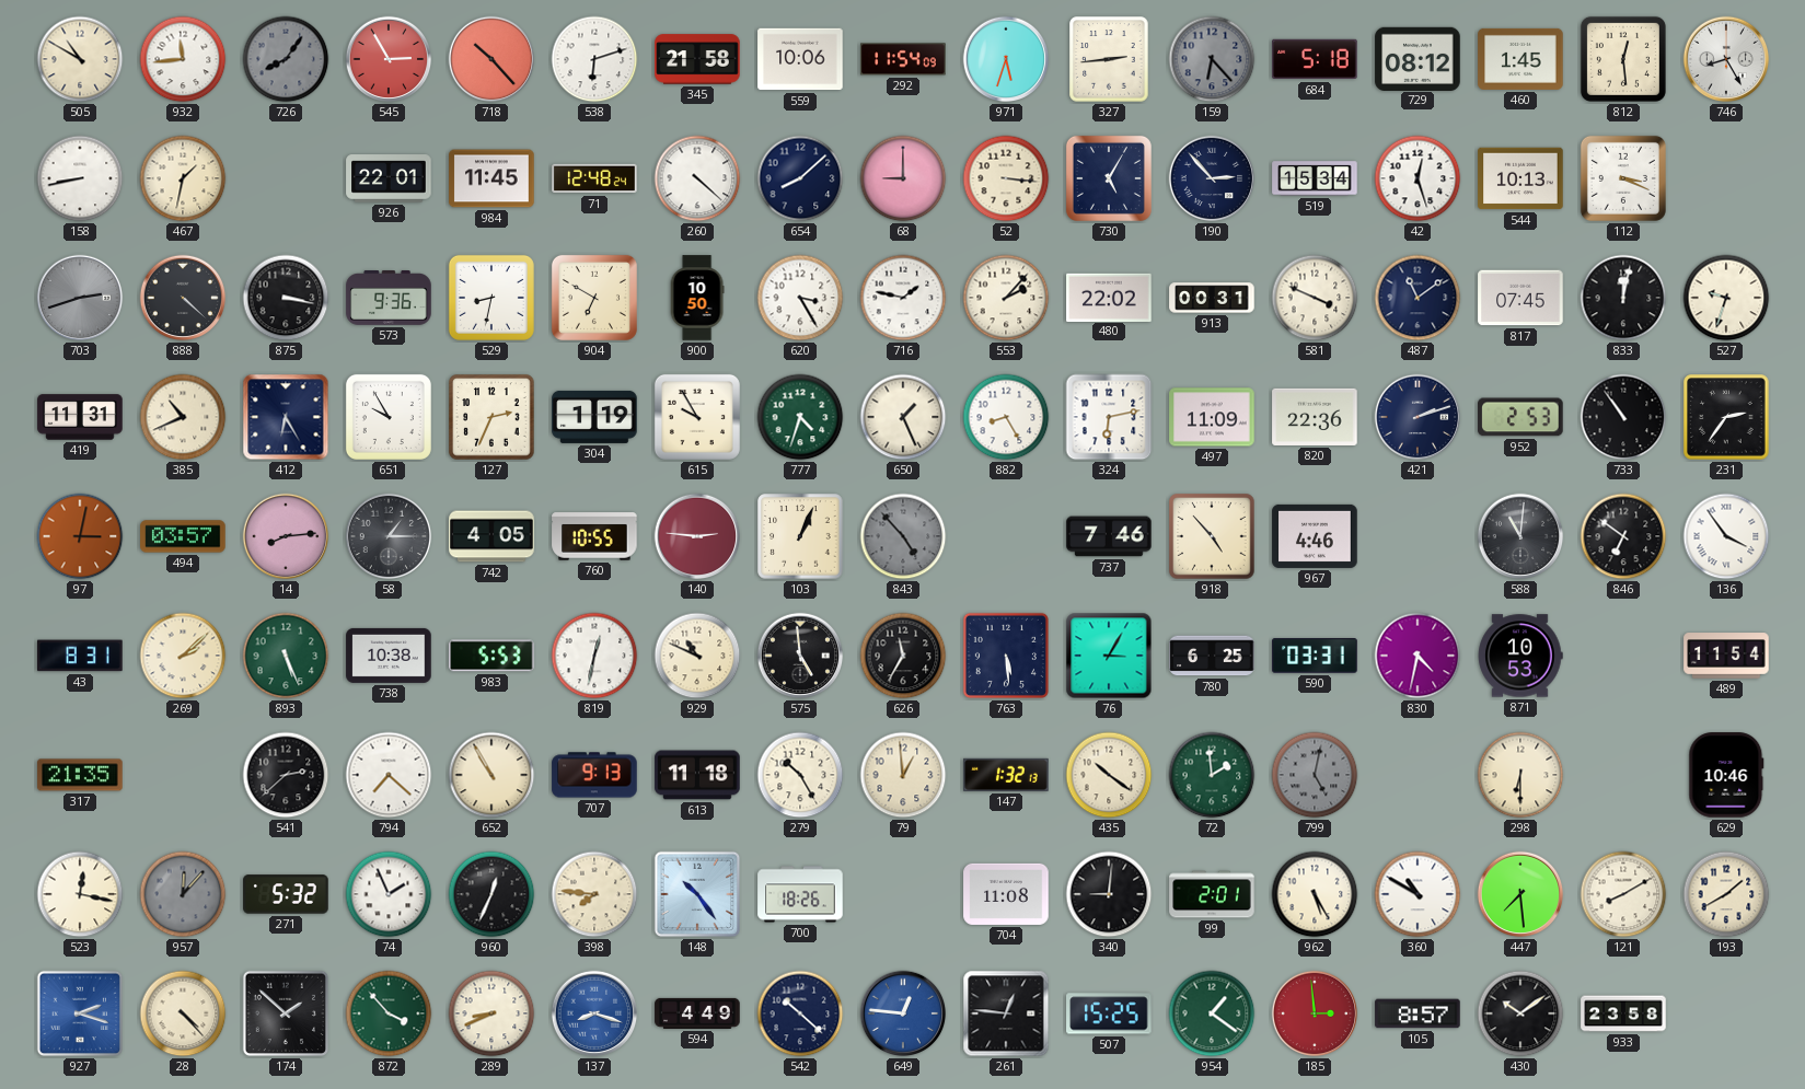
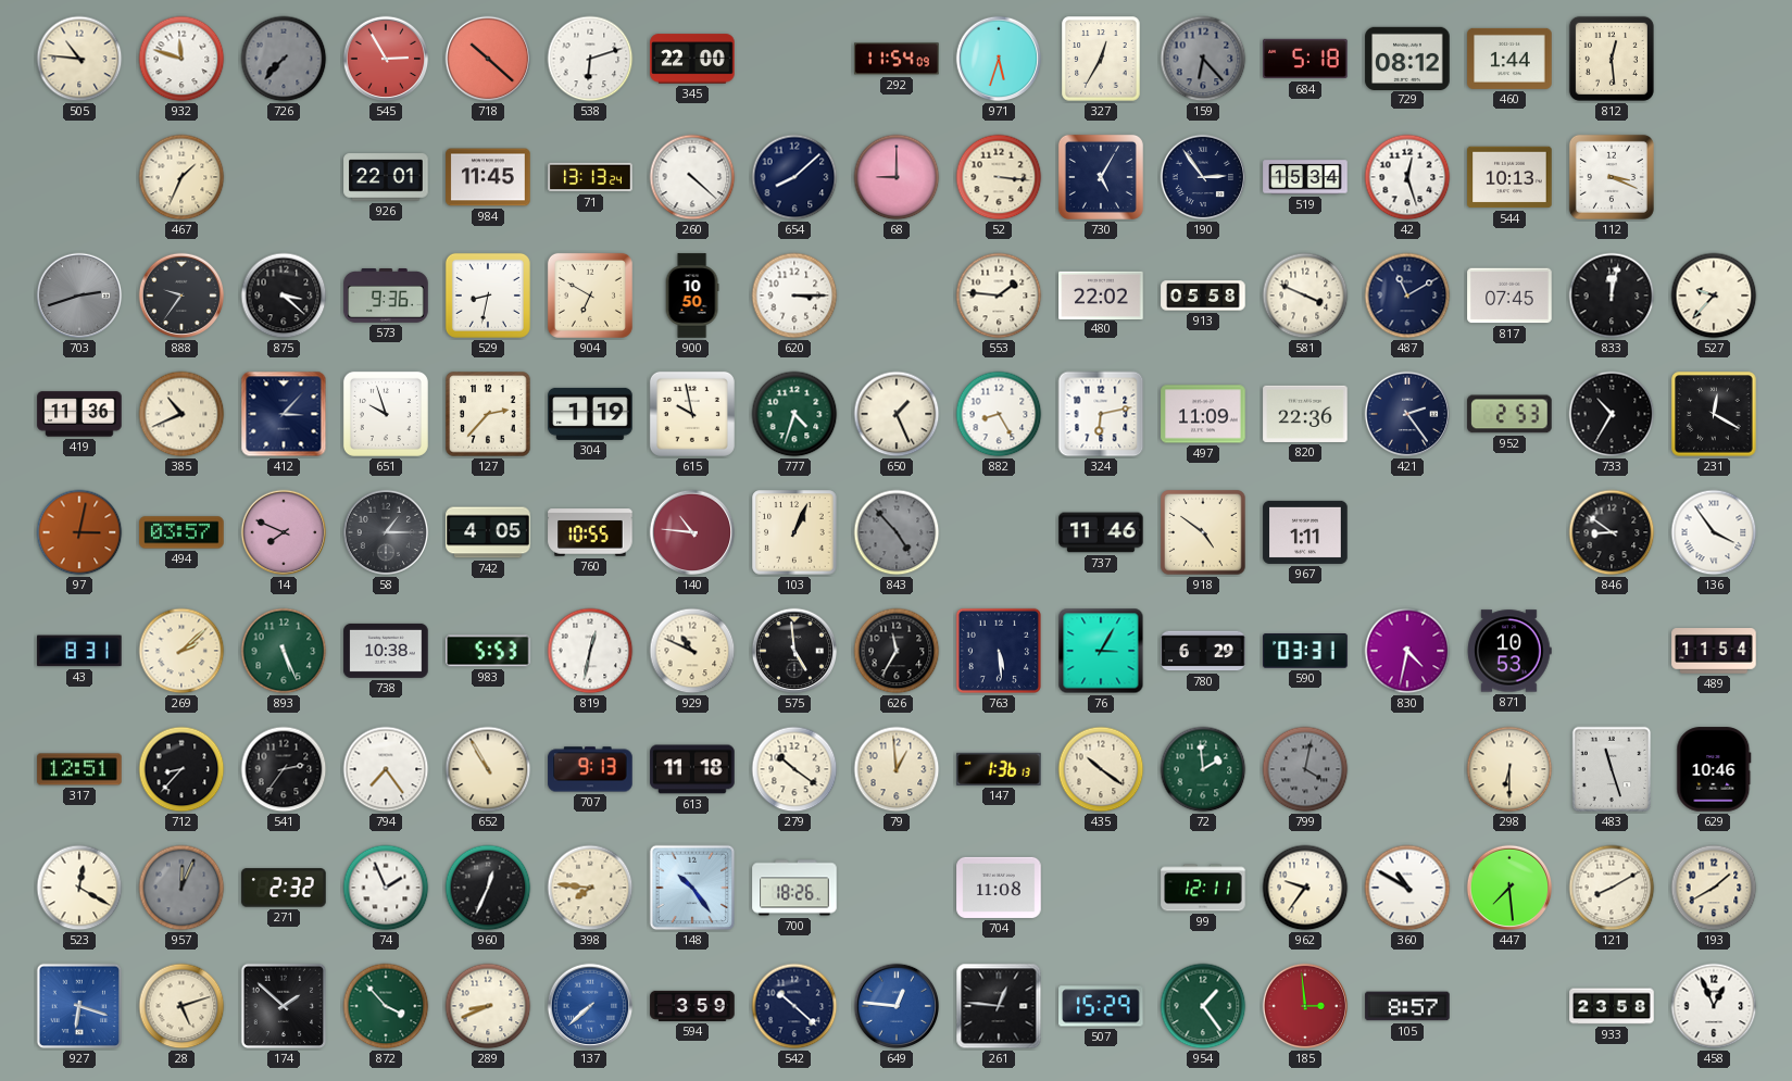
505: 10:50 -> 10:46
932: 11:44 -> 11:48
726: 8:06 -> 7:37
718: 10:23 -> 10:22
345: 21:58 -> 22:00
559: 10:06 -> none
327: 2:44 -> 12:35
460: 1:45 -> 1:44
746: 8:25 -> none
158: 8:43 -> none
467: 1:32 -> 1:34
71: 12:48 -> 13:13
190: 2:53 -> 2:54
888: 4:22 -> 9:36
875: 3:17 -> 3:22
620: 3:25 -> 3:15
716: 1:47 -> none
553: 2:07 -> 1:46
913: 00:31 -> 05:58
487: 11:09 -> 11:10
527: 9:33 -> 9:37
419: 11:31 -> 11:36
412: 6:25 -> 3:07
651: 9:55 -> 9:57
127: 2:34 -> 2:37
615: 9:55 -> 9:58
421: 2:12 -> 2:24
733: 10:54 -> 10:35
231: 2:36 -> 12:20
14: 8:14 -> 7:49
140: 2:46 -> 10:46
737: 7:46 -> 11:46
918: 4:53 -> 4:51
967: 4:46 -> 1:11
588: 11:01 -> none
846: 6:51 -> 8:51
780: 6:25 -> 6:29
317: 21:35 -> 12:51
712: none -> 8:37
541: 2:38 -> 2:36
794: 7:22 -> 7:24
279: 10:25 -> 10:21
147: 1:32 -> 1:36
799: 5:02 -> 4:02
483: none -> 11:27
523: 12:17 -> 12:20
957: 12:07 -> 12:04
271: 5:32 -> 2:32
340: 9:01 -> none
99: 2:01 -> 12:11
962: 5:25 -> 9:36
927: 2:18 -> 6:18
28: 4:23 -> 5:12
137: 8:18 -> 7:38
594: 4:49 -> 3:59
507: 15:25 -> 15:29
954: 1:21 -> 1:24
430: 10:09 -> none
458: none -> 12:56
